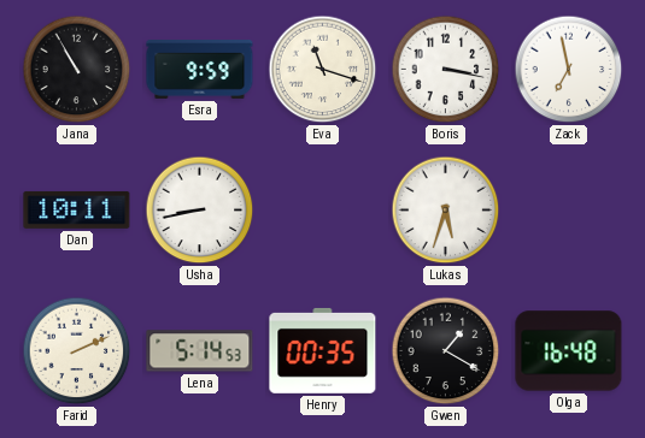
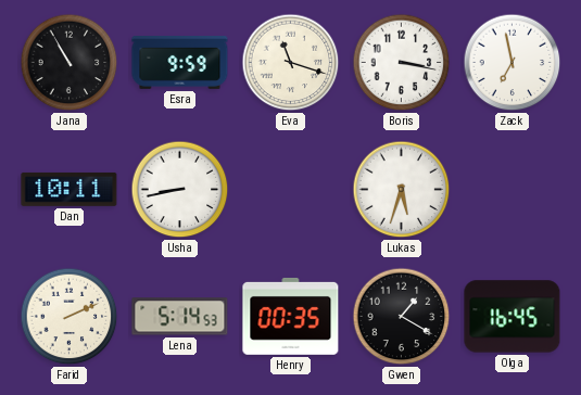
Olga: 16:48 -> 16:45
